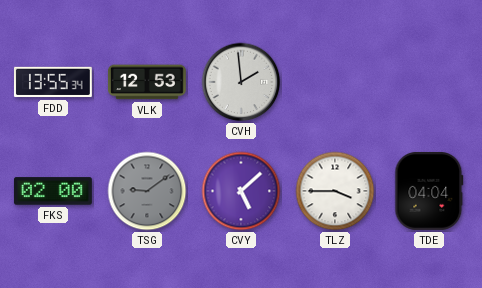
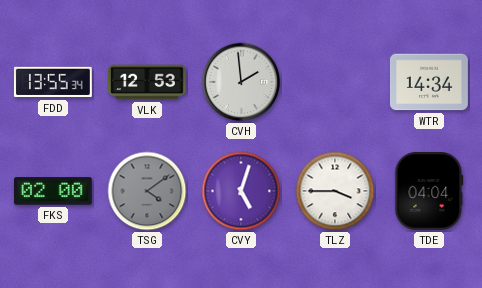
WTR: none -> 14:34
TSG: 9:09 -> 4:09
CVY: 5:08 -> 5:03
